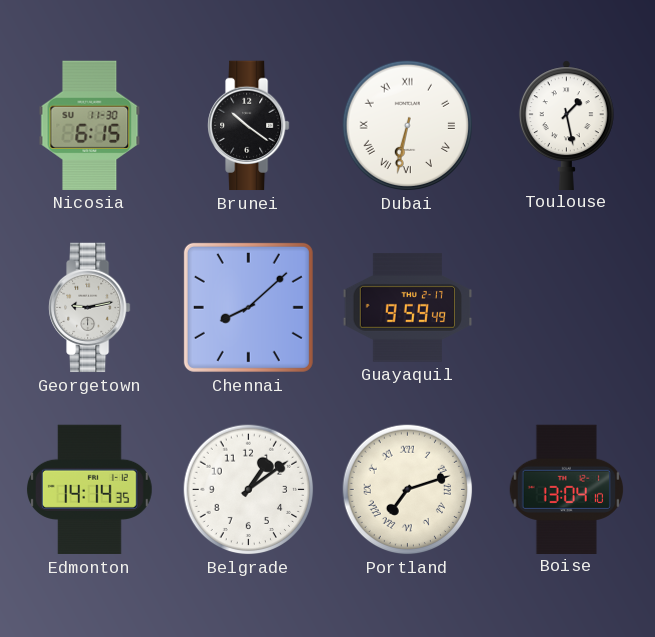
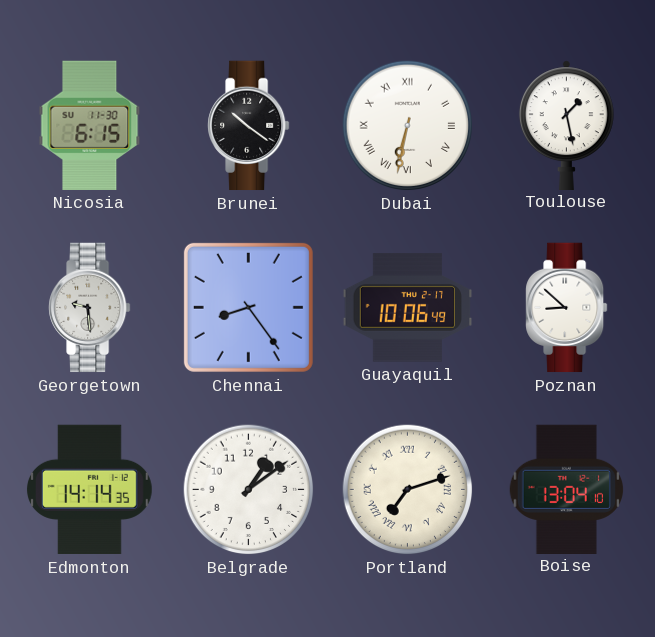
Georgetown: 9:13 -> 9:29
Chennai: 8:08 -> 8:24
Guayaquil: 9:59 -> 10:06
Poznan: none -> 8:52
